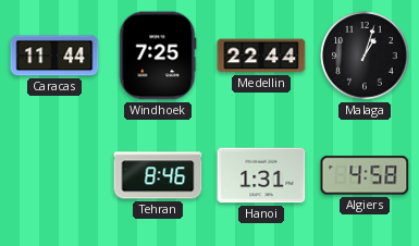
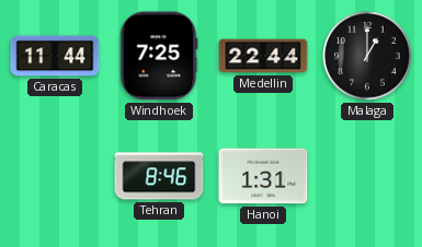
Malaga: 1:03 -> 1:00
Algiers: 4:58 -> none
